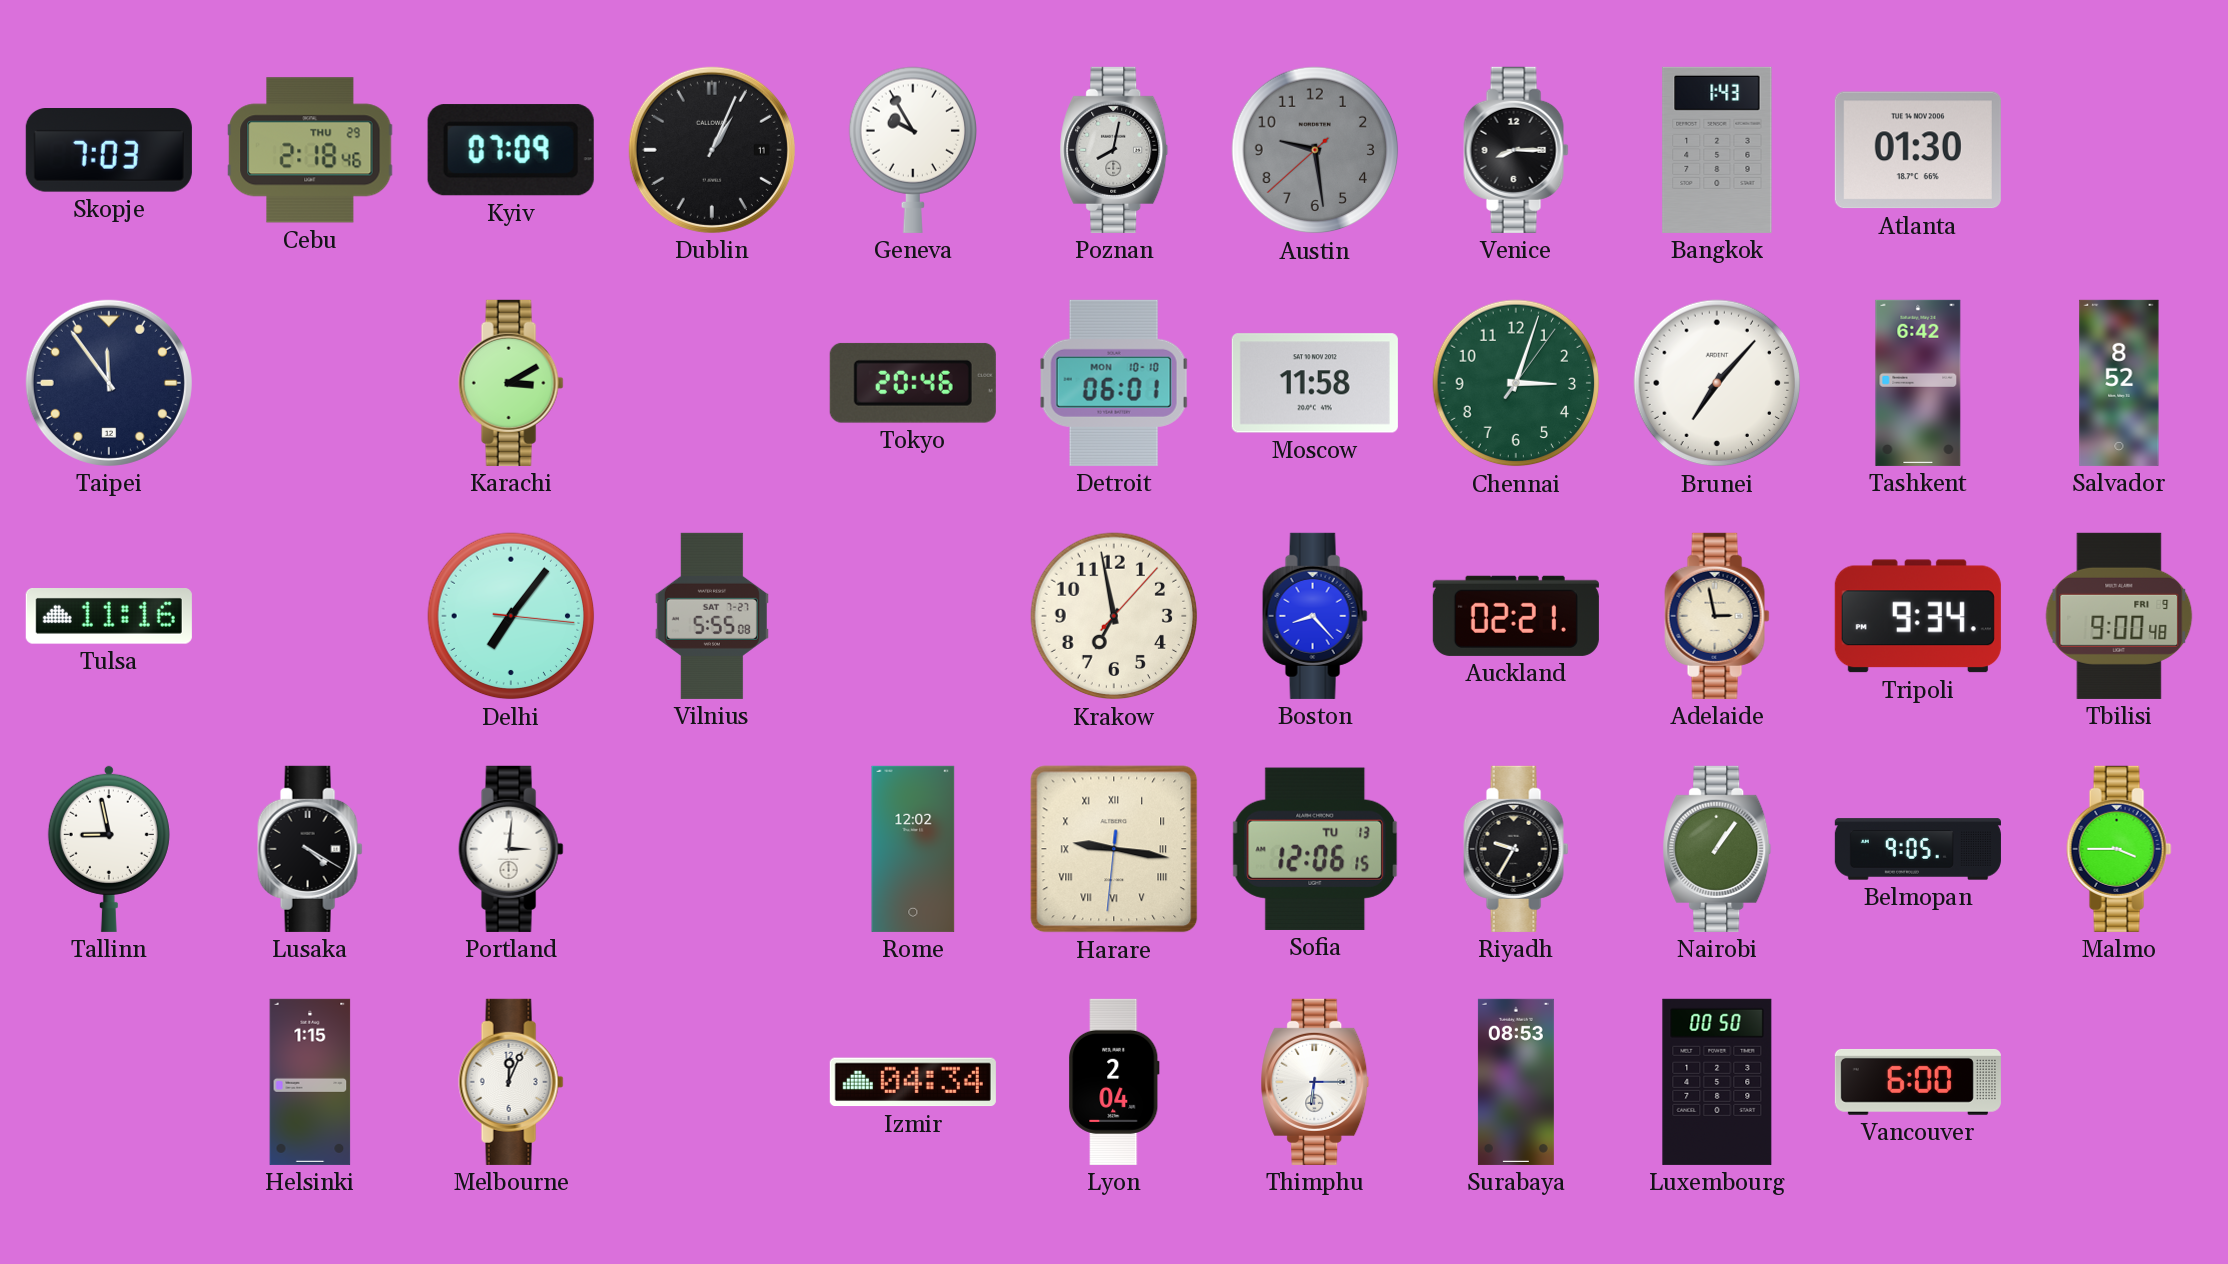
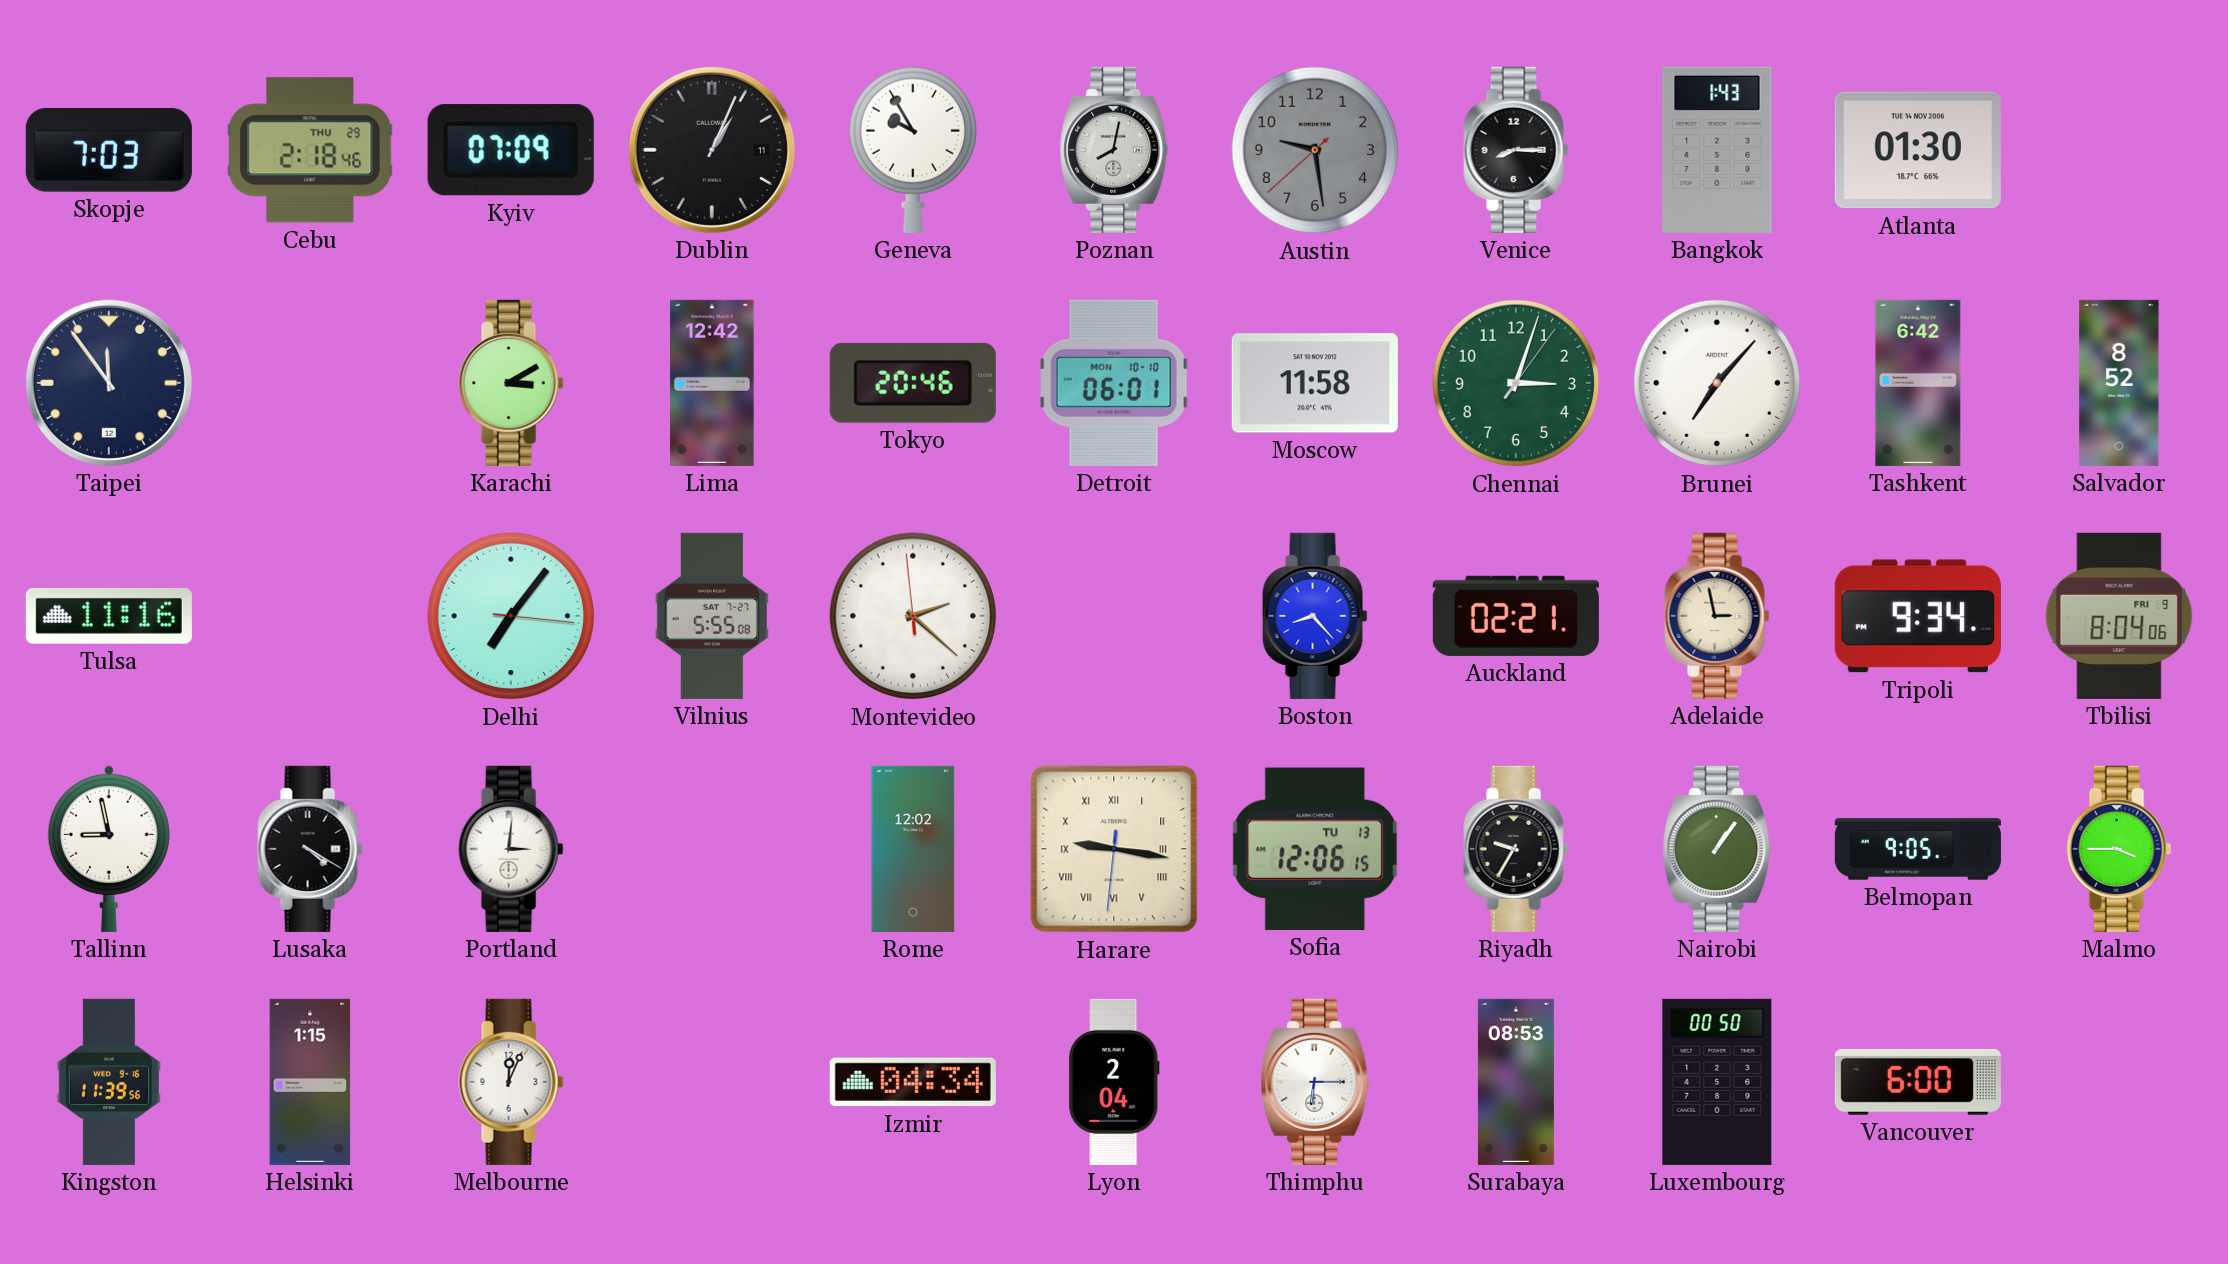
Lima: none -> 12:42
Montevideo: none -> 2:21
Krakow: 6:58 -> none
Tbilisi: 9:00 -> 8:04
Kingston: none -> 11:39
